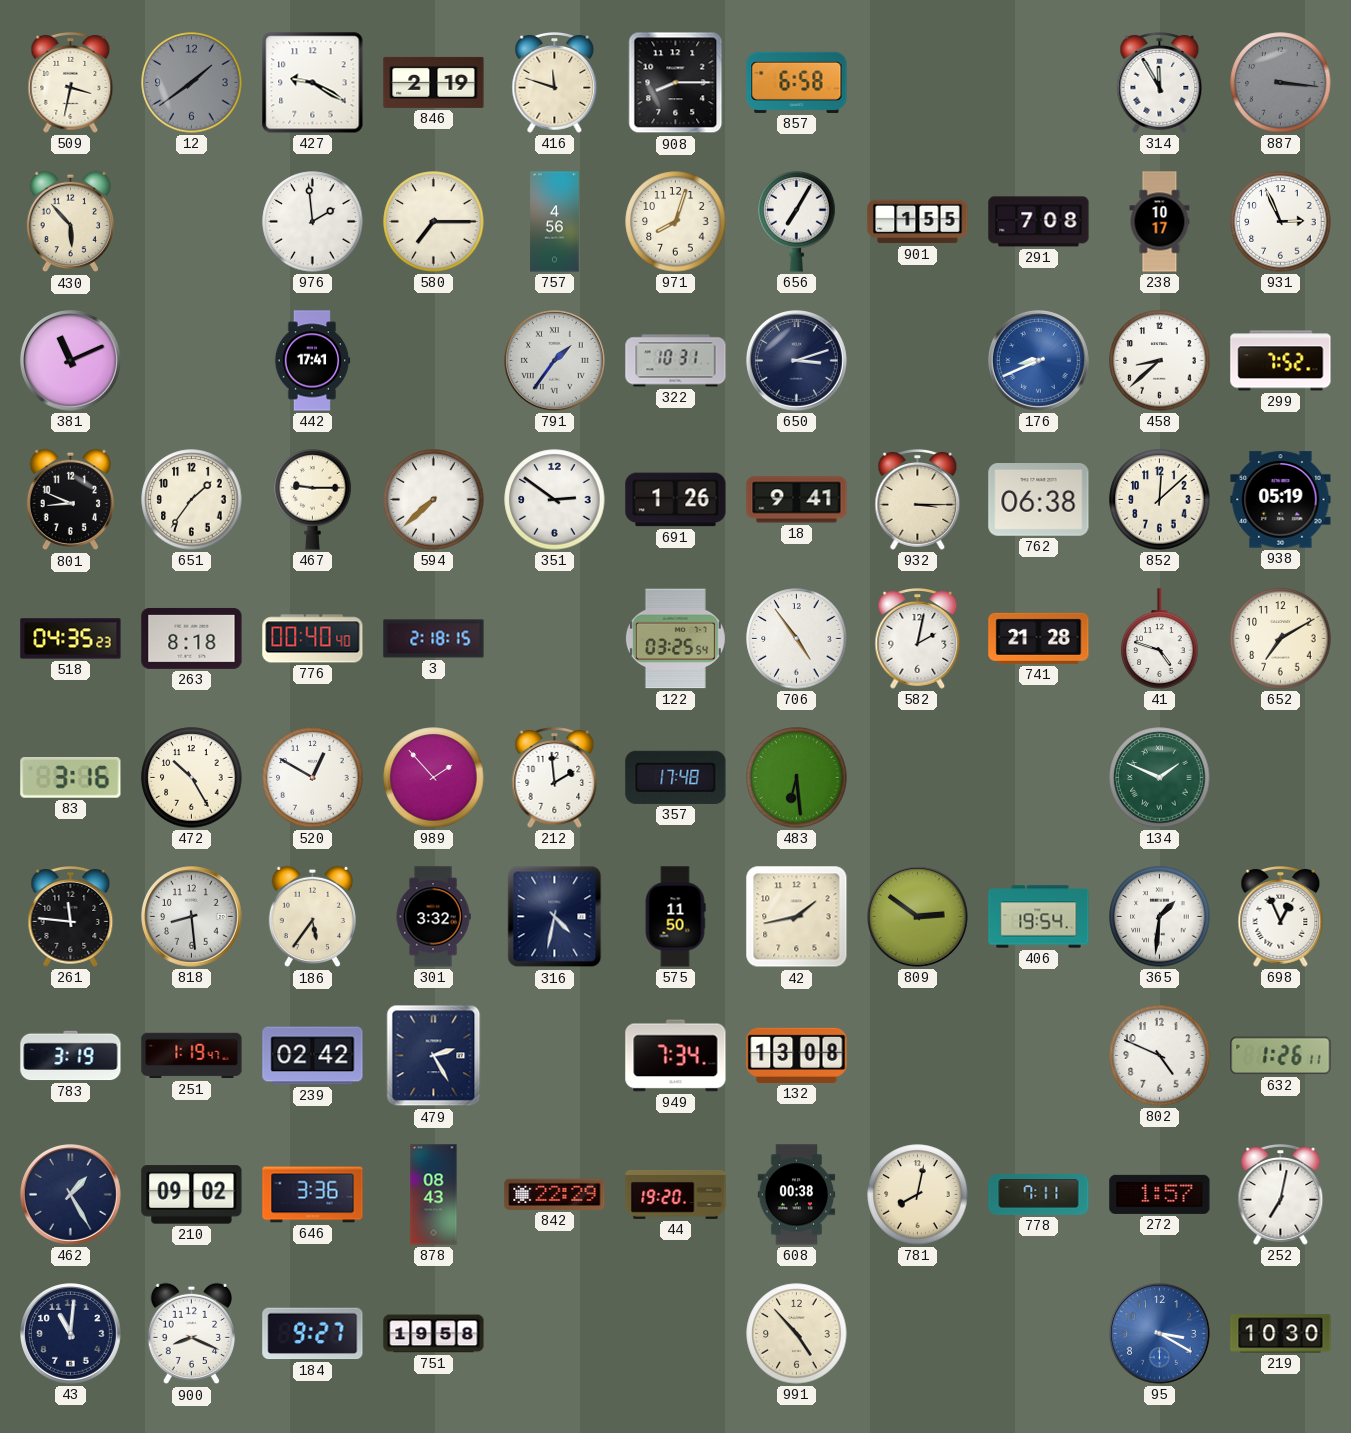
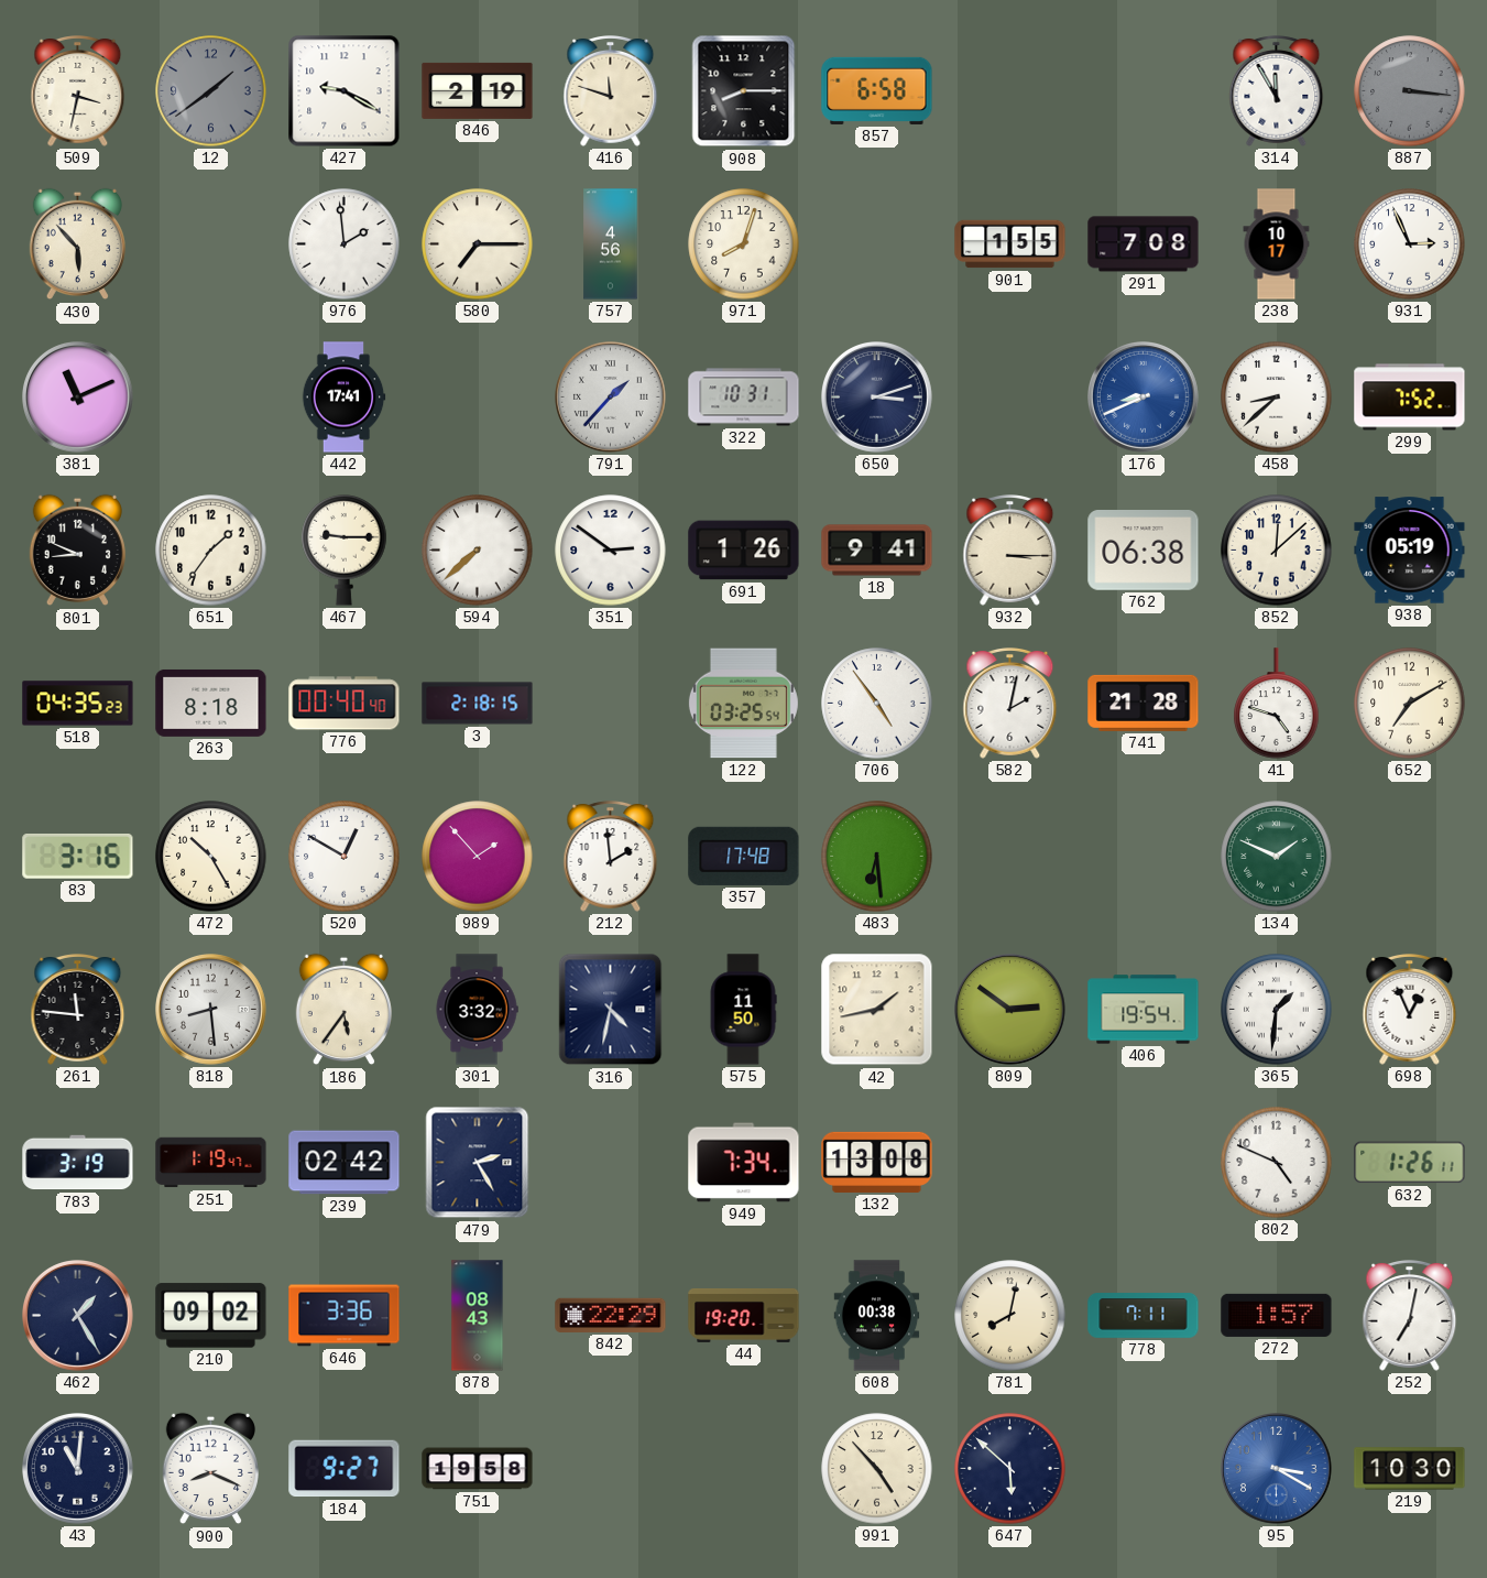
656: 7:05 -> none
791: 1:36 -> 1:37
647: none -> 5:52
